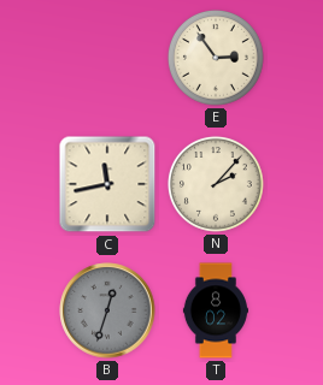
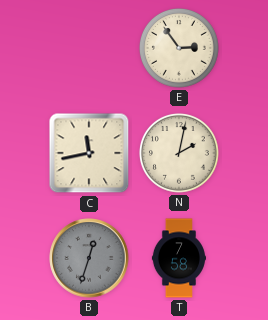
N: 2:07 -> 2:02
T: 8:02 -> 7:58
